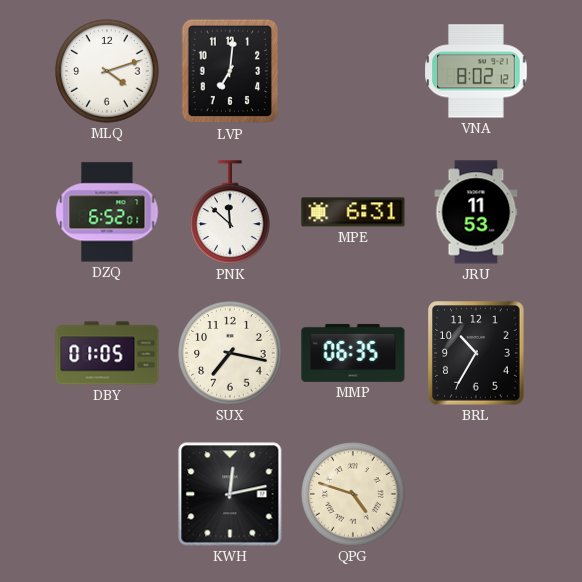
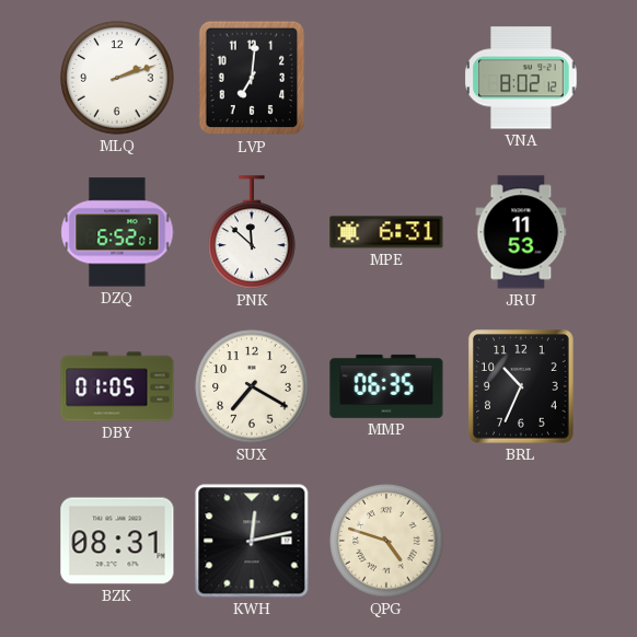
MLQ: 4:12 -> 2:12
SUX: 7:17 -> 7:20
BRL: 10:35 -> 10:34
BZK: none -> 08:31
